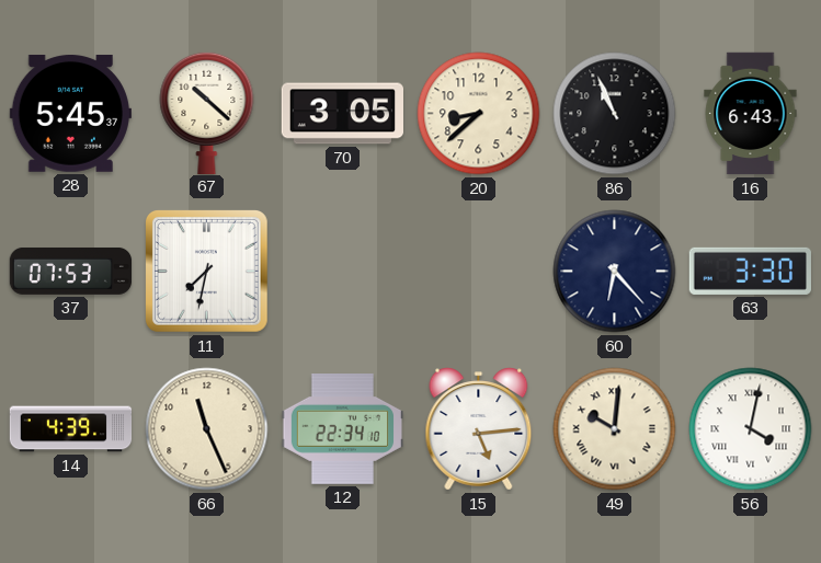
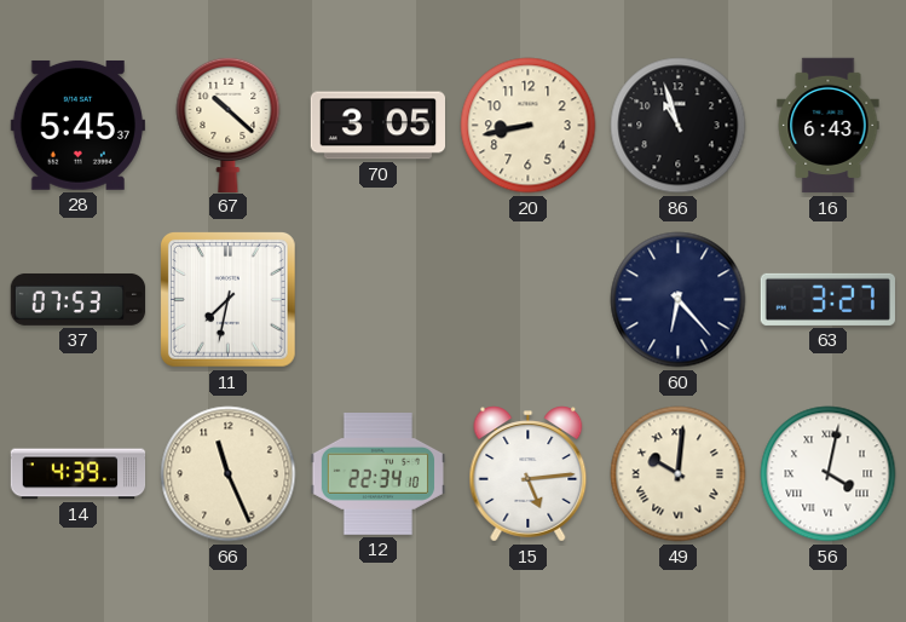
20: 8:38 -> 8:43
86: 10:56 -> 10:57
63: 3:30 -> 3:27
